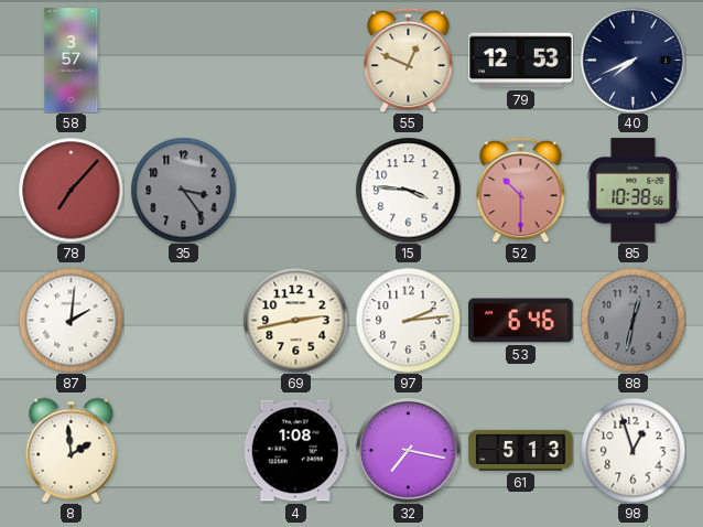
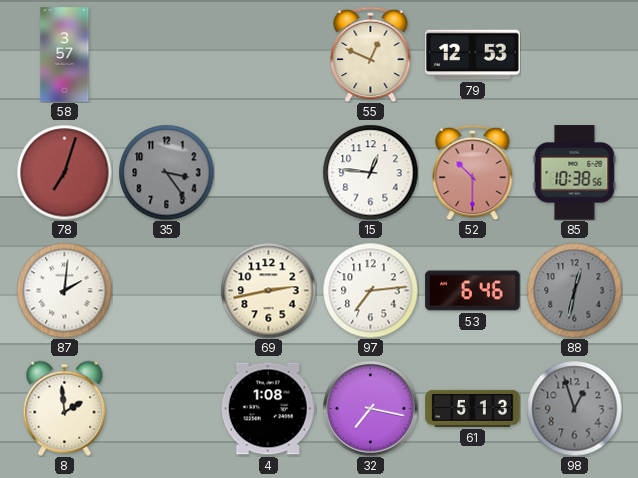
40: 7:41 -> none
78: 7:07 -> 7:03
15: 3:46 -> 12:46
97: 2:14 -> 7:14
98 dial: white -> grey
